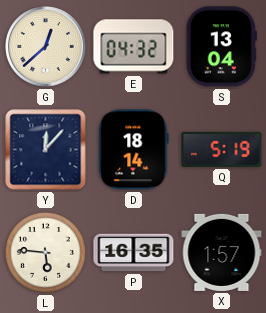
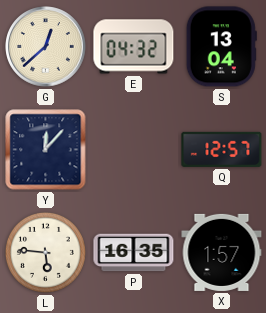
D: 18:14 -> none
Q: 5:19 -> 12:57
